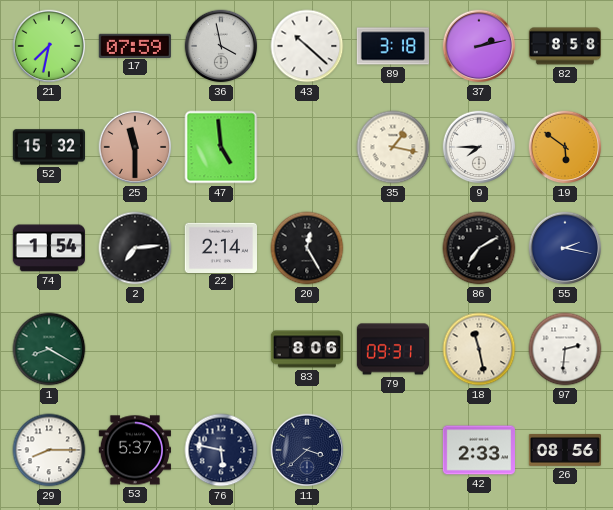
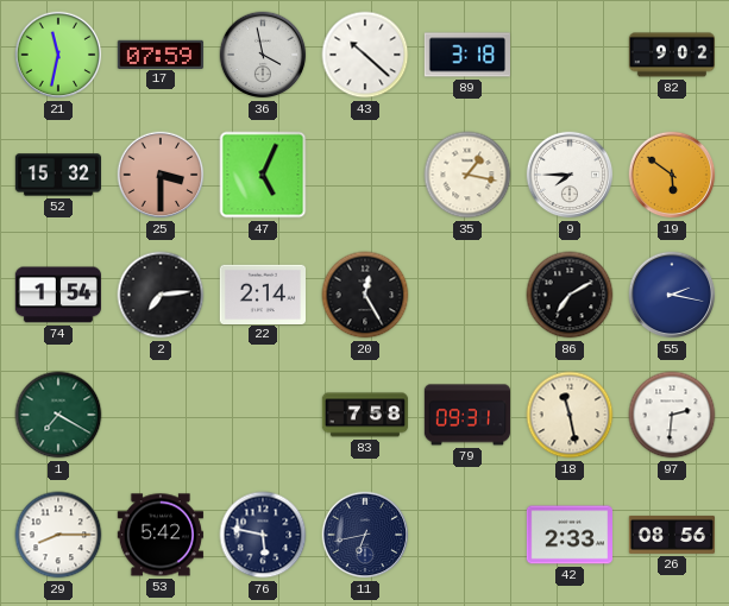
21: 7:32 -> 11:32
37: 2:13 -> none
82: 8:58 -> 9:02
25: 11:30 -> 3:30
47: 4:59 -> 5:04
1: 8:20 -> 7:20
83: 8:06 -> 7:58
53: 5:37 -> 5:42
11: 3:38 -> 6:43
